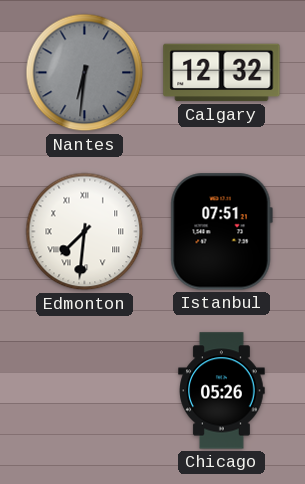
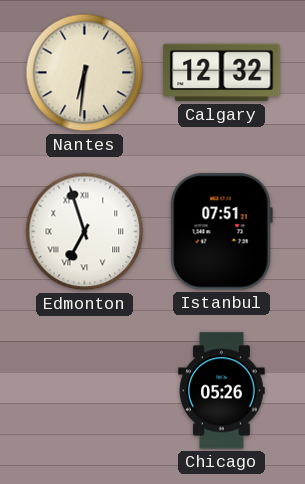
Nantes dial: grey -> cream
Edmonton: 7:31 -> 6:57
